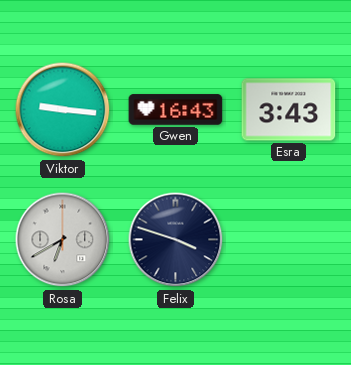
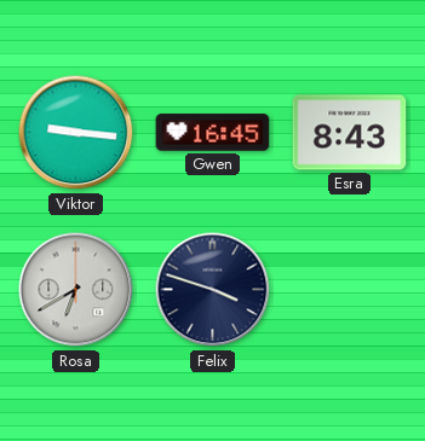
Gwen: 16:43 -> 16:45
Esra: 3:43 -> 8:43
